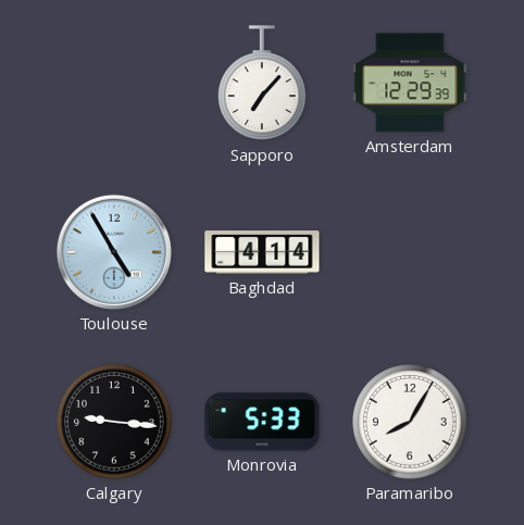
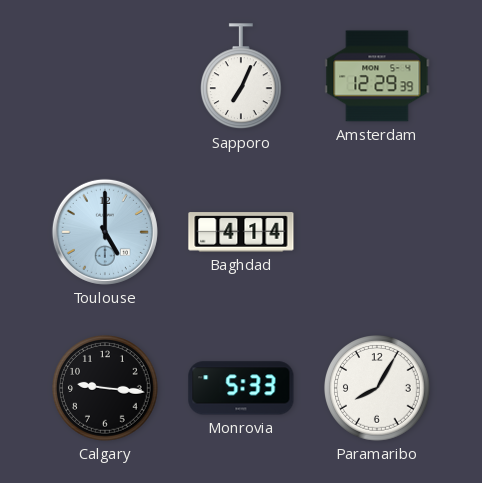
Sapporo: 7:07 -> 7:04
Toulouse: 4:55 -> 5:00
